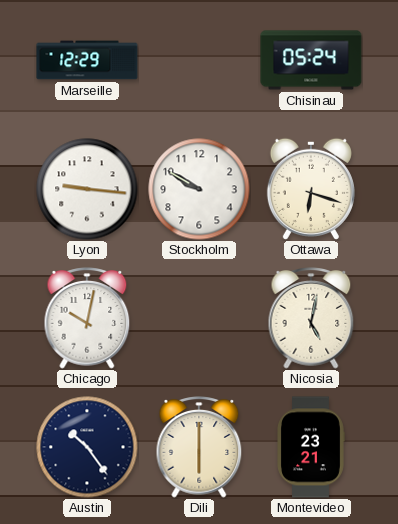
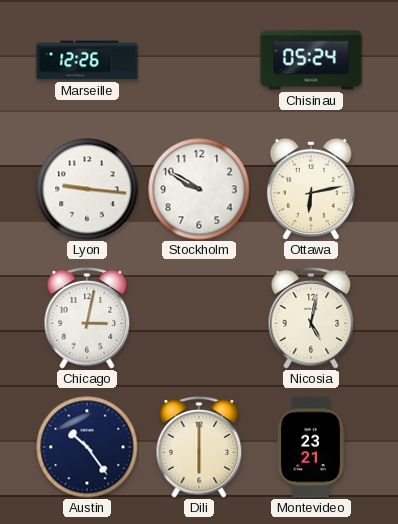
Marseille: 12:29 -> 12:26
Ottawa: 6:18 -> 6:13
Chicago: 10:02 -> 3:02
